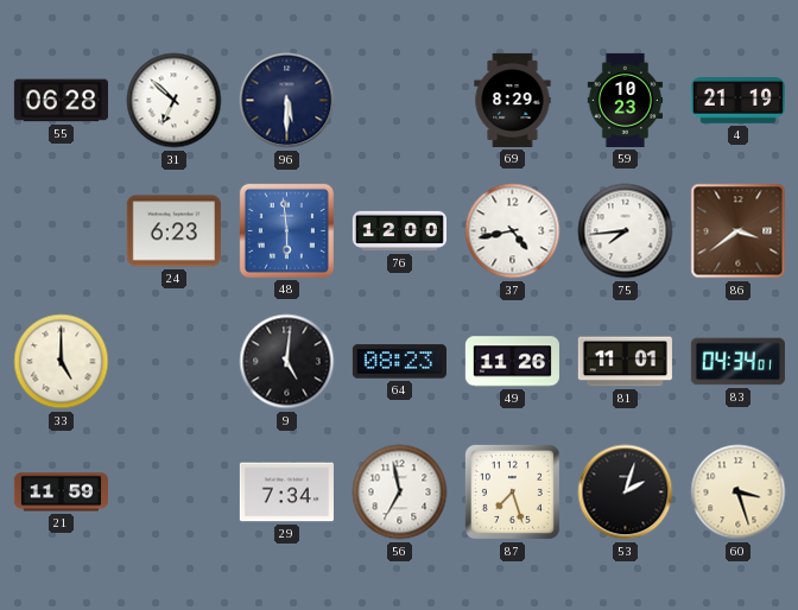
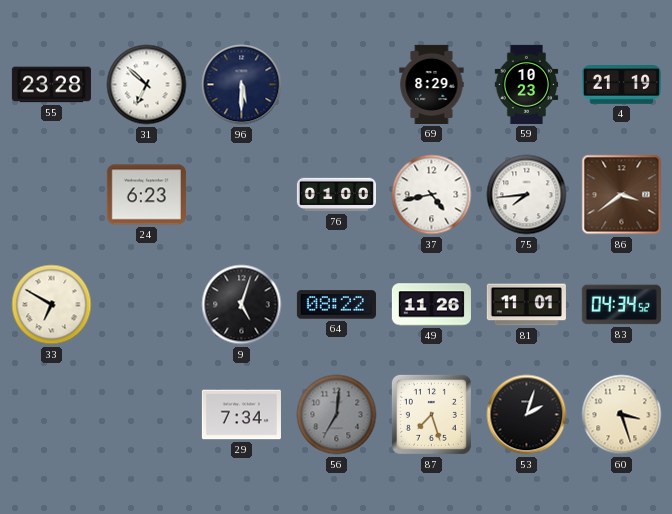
55: 06:28 -> 23:28
48: 5:59 -> none
76: 12:00 -> 01:00
33: 5:00 -> 6:50
9: 5:01 -> 5:03
64: 08:23 -> 08:22
83: 04:34:01 -> 04:34:52
21: 11:59 -> none
56: 6:58 -> 7:01
56 dial: white -> grey
